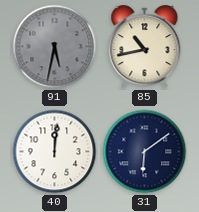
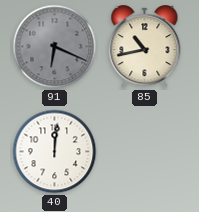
91: 5:32 -> 6:19
31: 6:09 -> none
